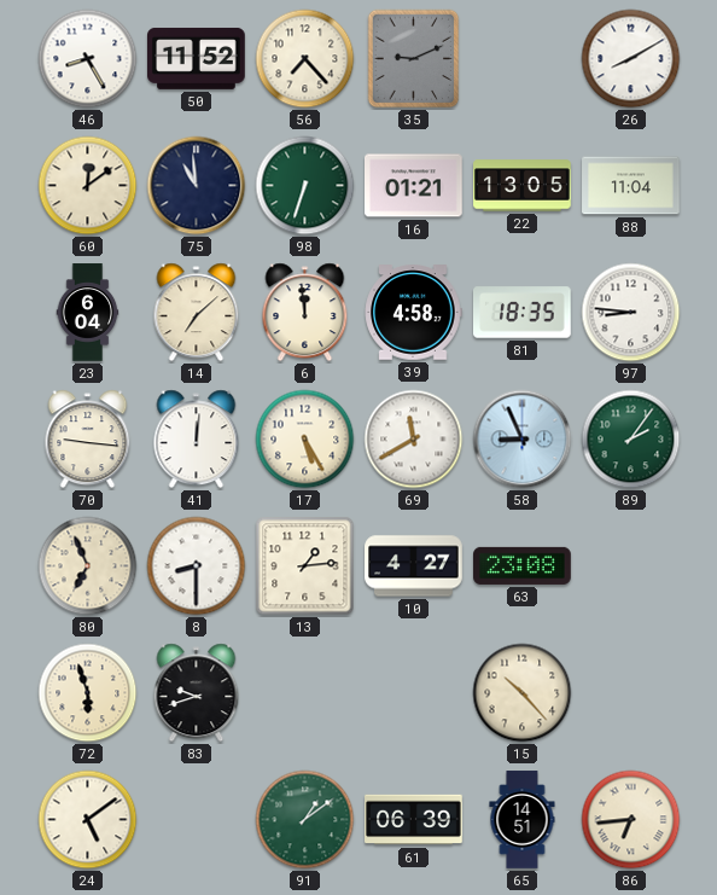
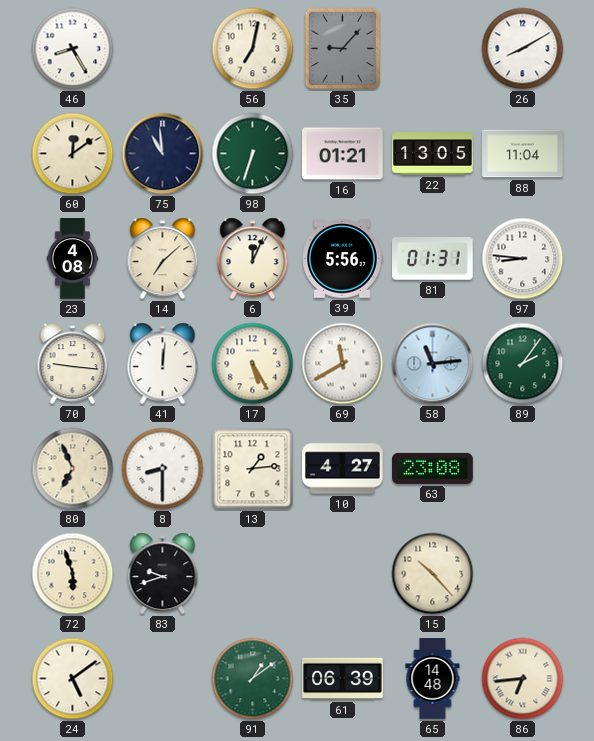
50: 11:52 -> none
56: 7:23 -> 7:02
35: 9:11 -> 9:07
23: 6:04 -> 4:08
6: 11:59 -> 12:04
39: 4:58 -> 5:56
81: 18:35 -> 01:31
58: 8:56 -> 11:14
65: 14:51 -> 14:48
